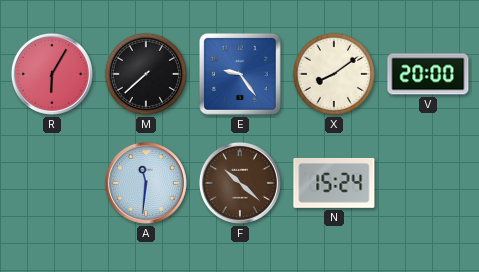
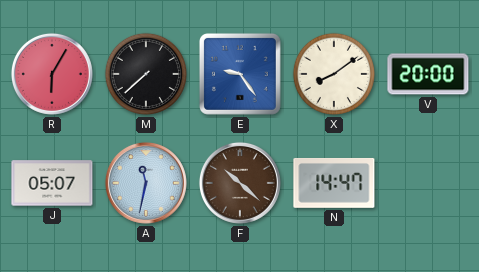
J: none -> 05:07
A: 11:31 -> 11:32
N: 15:24 -> 14:47
